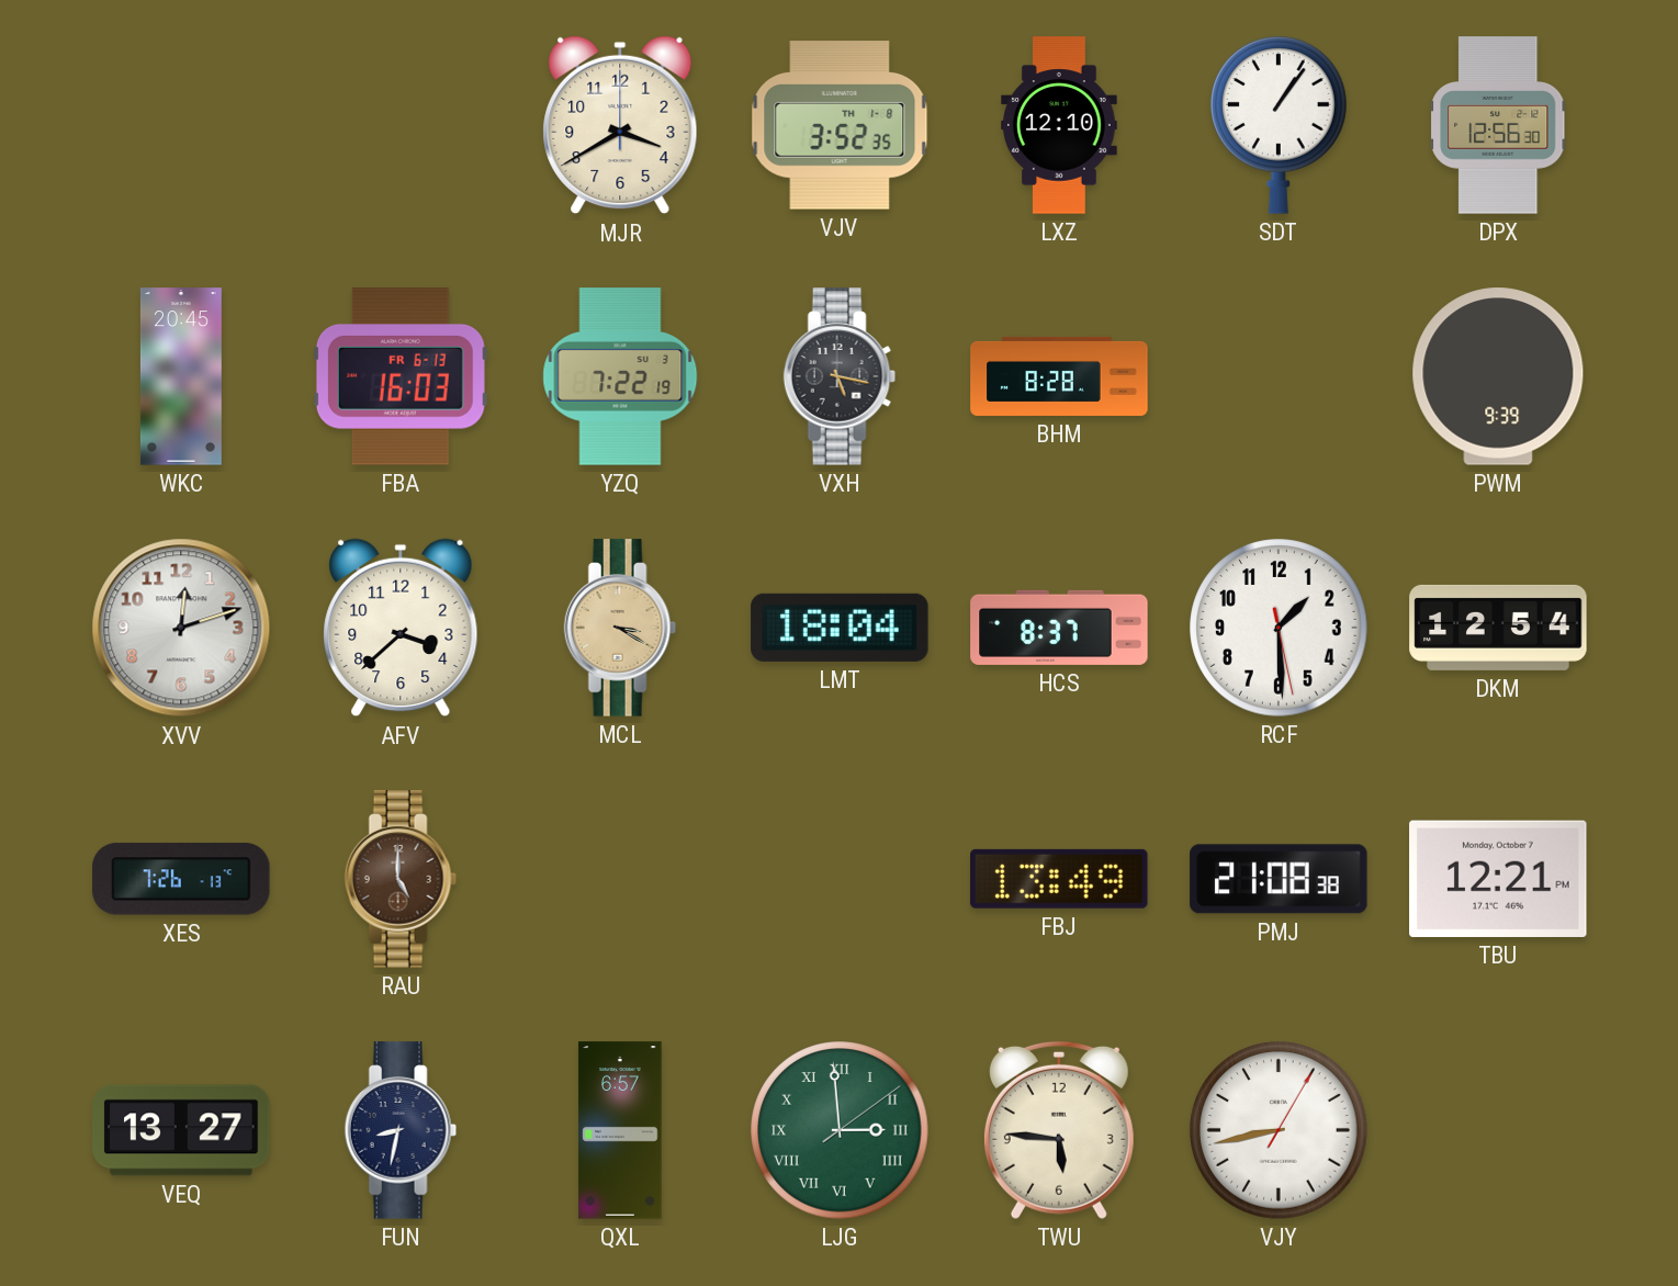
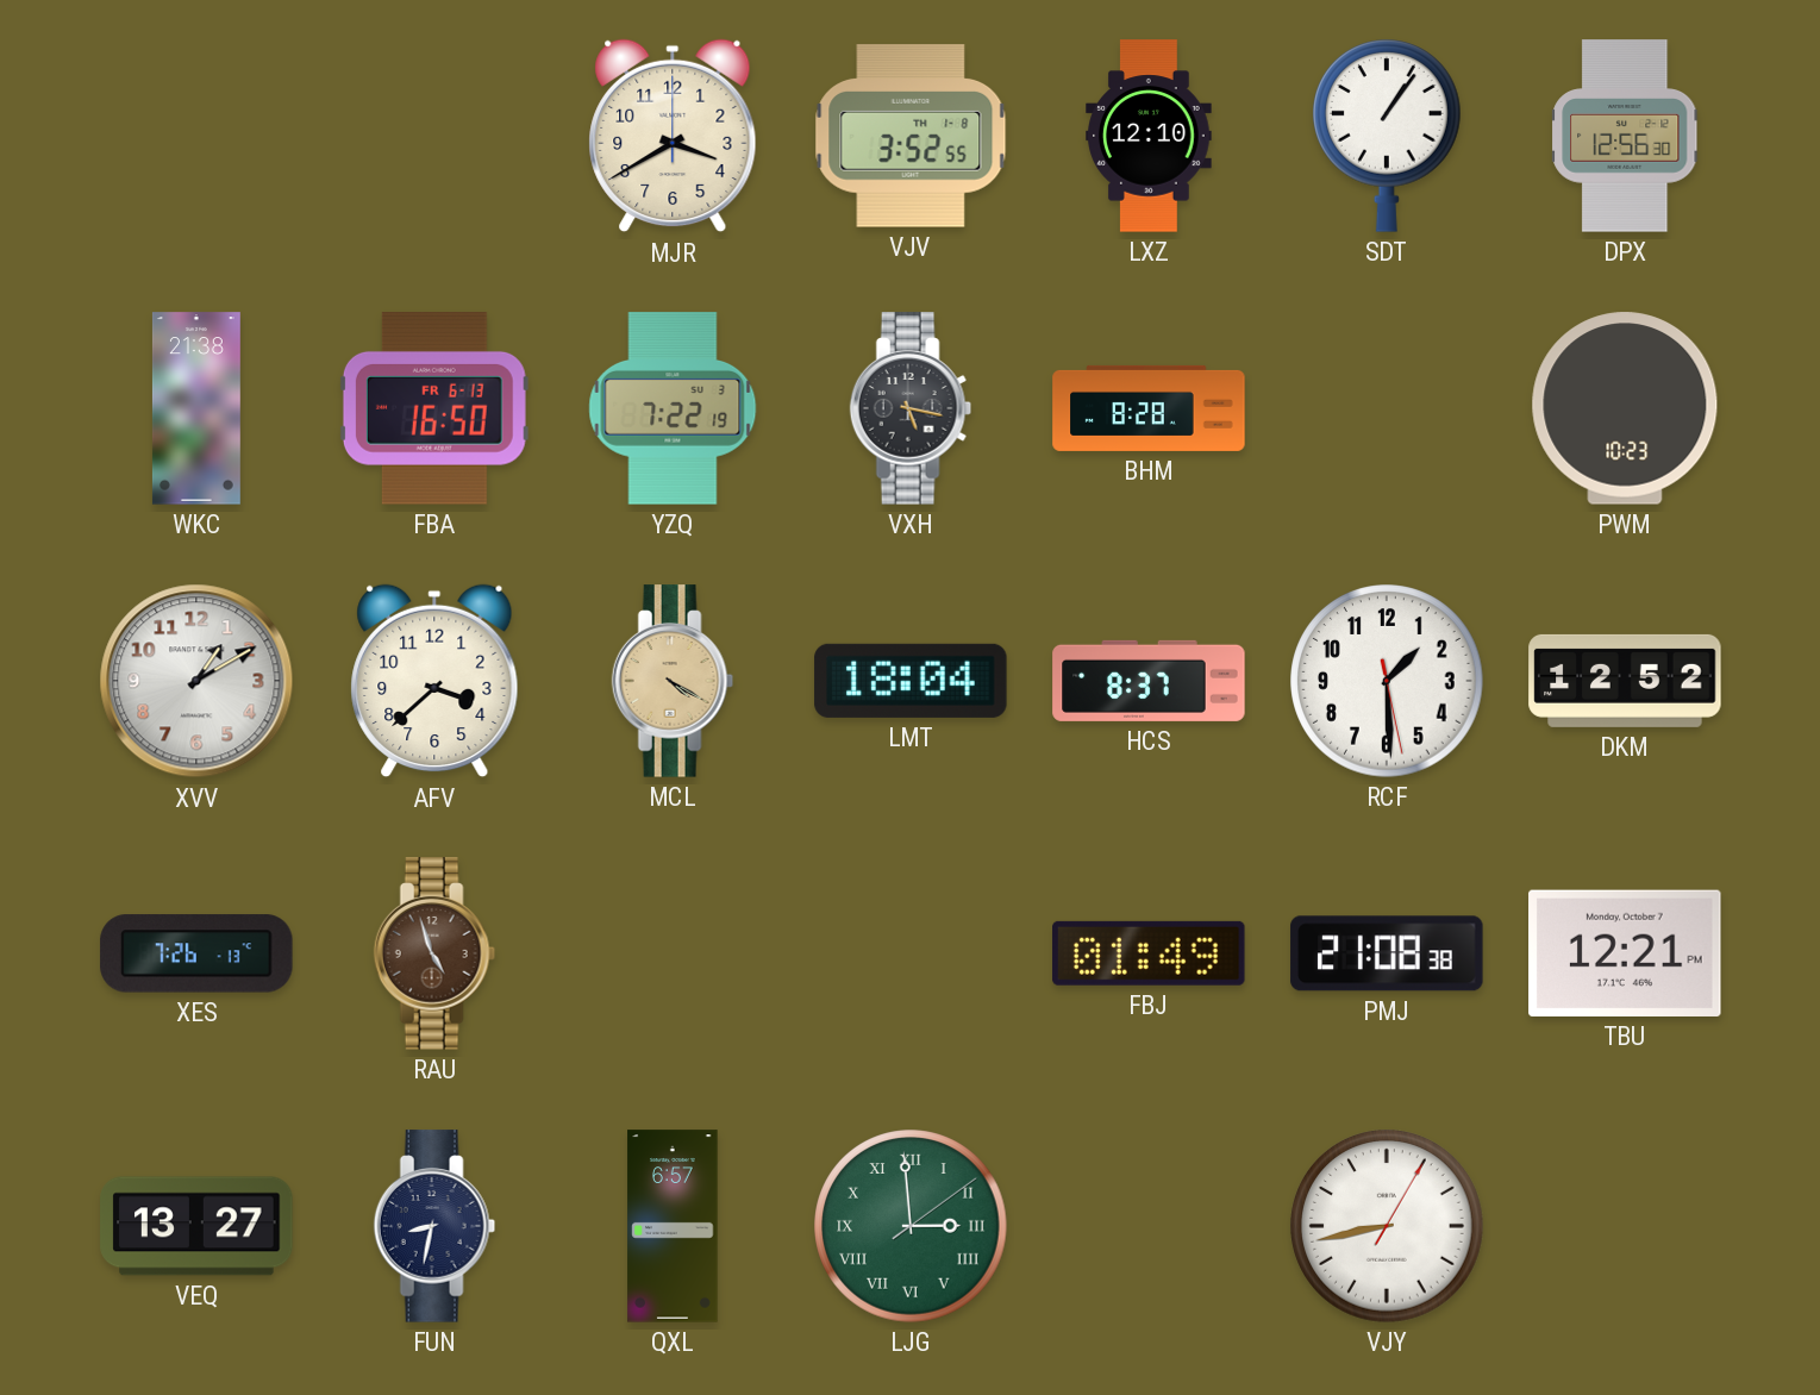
VJV: 3:52:35 -> 3:52:55
WKC: 20:45 -> 21:38
FBA: 16:03 -> 16:50
PWM: 9:39 -> 10:23
XVV: 12:12 -> 1:10
MCL: 3:20 -> 4:20
DKM: 12:54 -> 12:52
RAU: 5:00 -> 4:57
FBJ: 13:49 -> 01:49
TWU: 5:46 -> none
